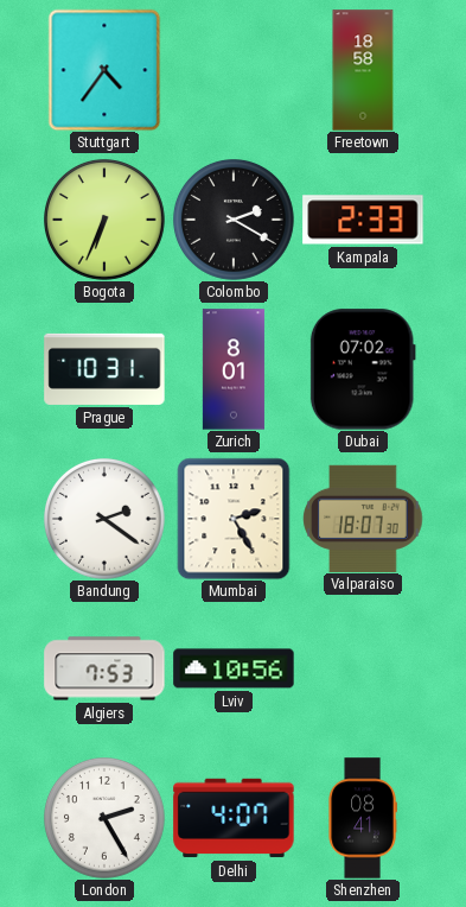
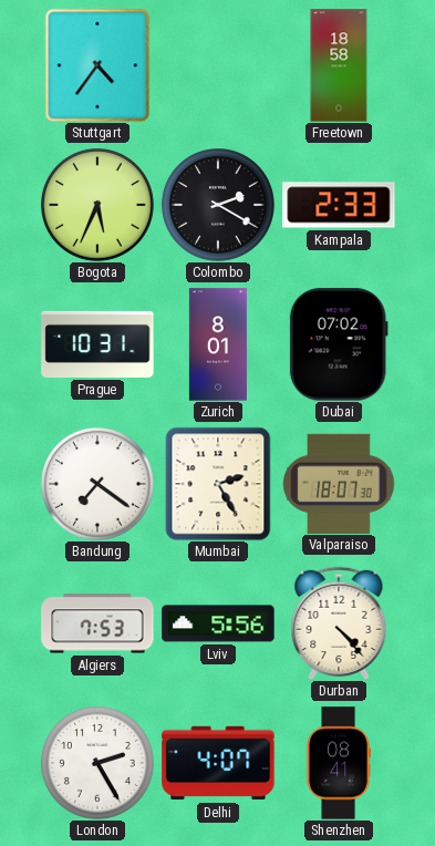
Bogota: 6:34 -> 5:34
Bandung: 2:21 -> 7:21
Lviv: 10:56 -> 5:56
Durban: none -> 4:23
